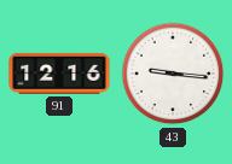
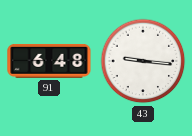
91: 12:16 -> 6:48
